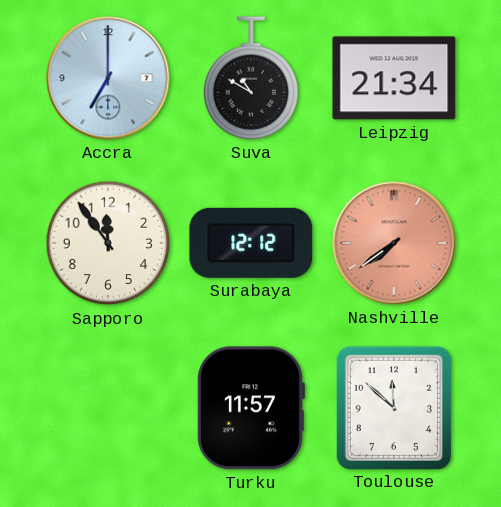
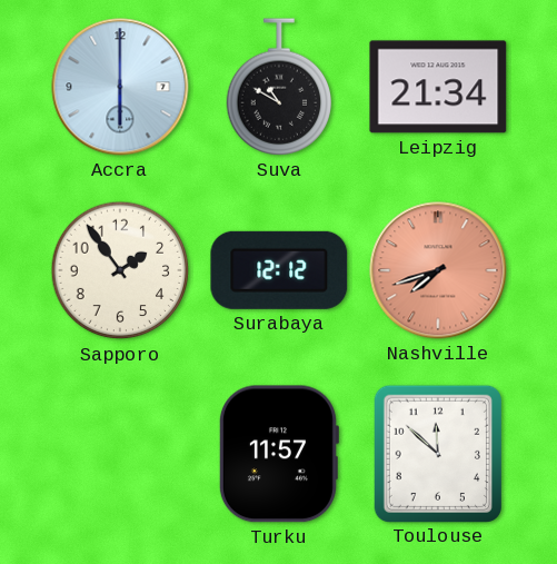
Accra: 7:00 -> 6:00
Sapporo: 11:54 -> 1:54
Nashville: 7:39 -> 7:42
